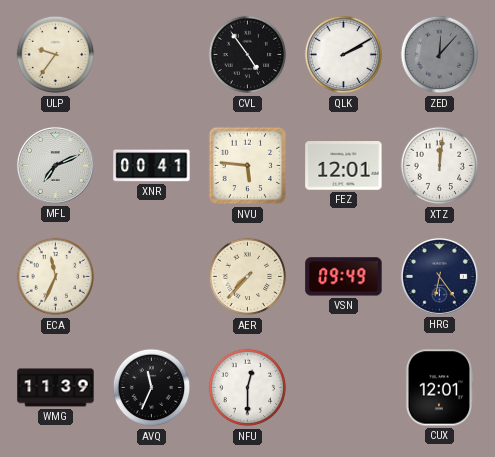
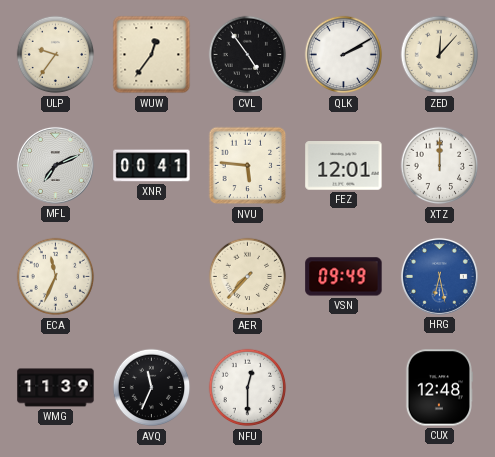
WUW: none -> 12:36
ZED dial: grey -> cream
XTZ: 12:01 -> 12:00
HRG: 6:24 -> 6:28
HRG dial: navy -> blue
CUX: 12:01 -> 12:48
